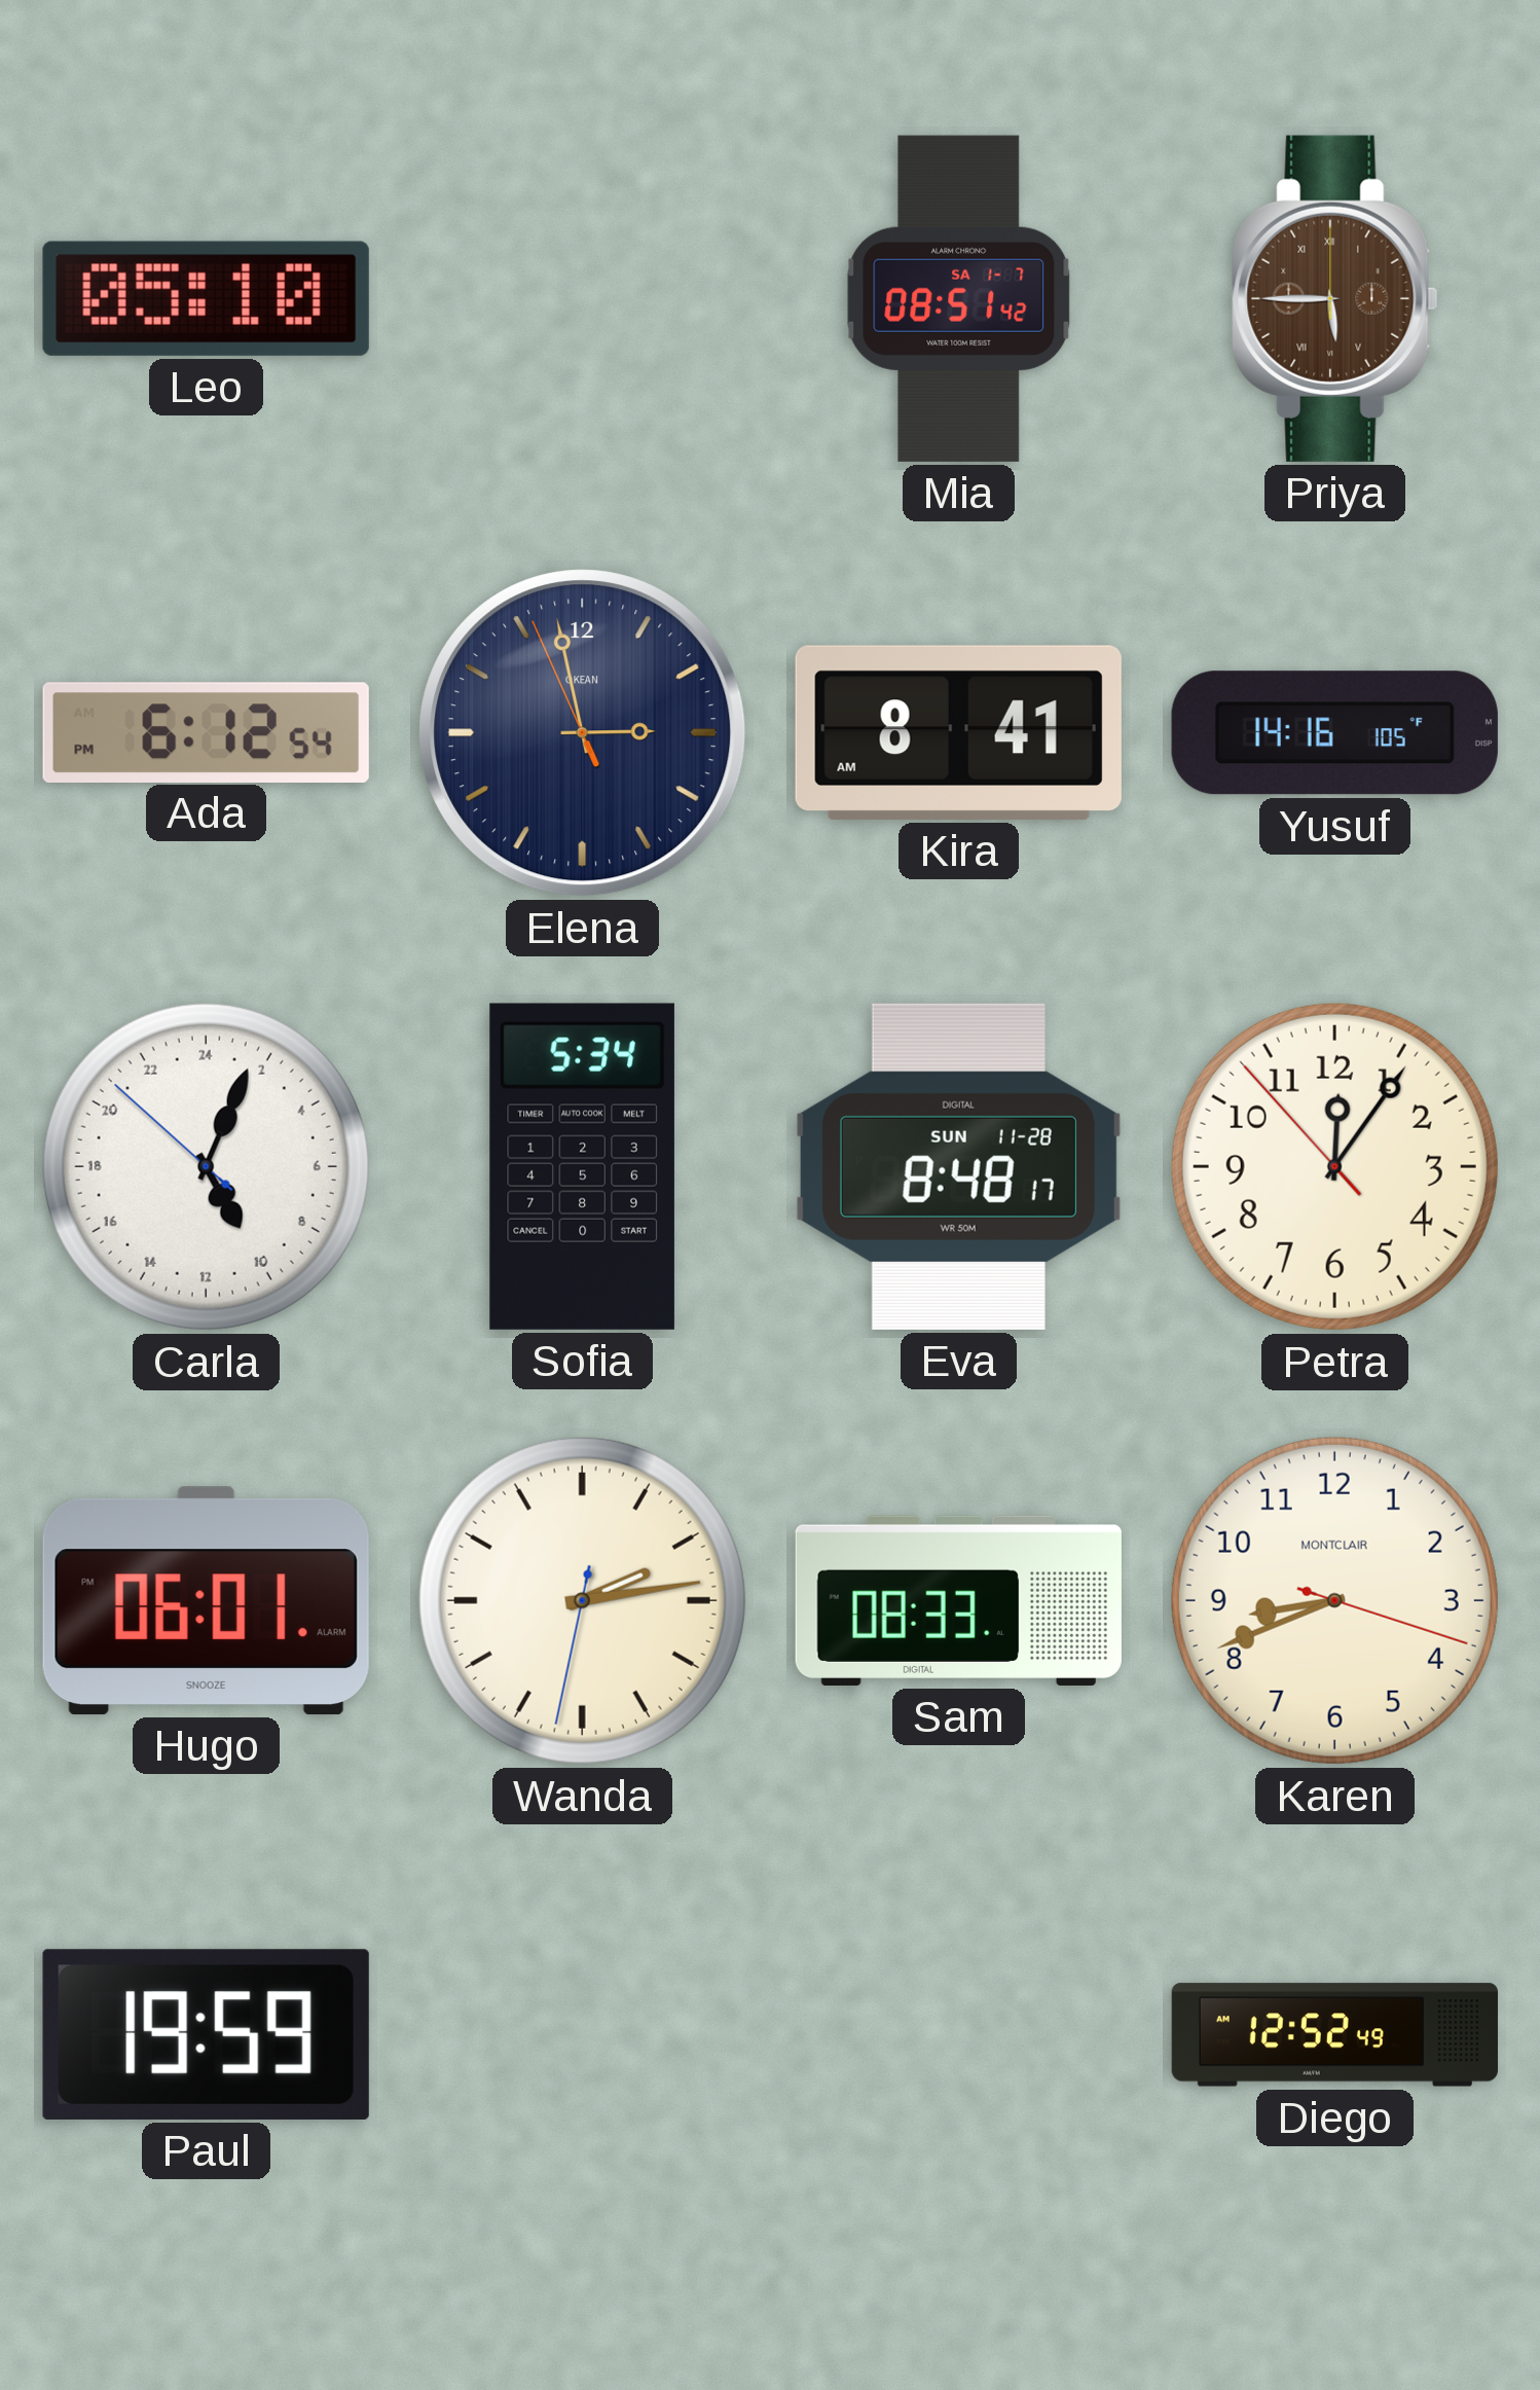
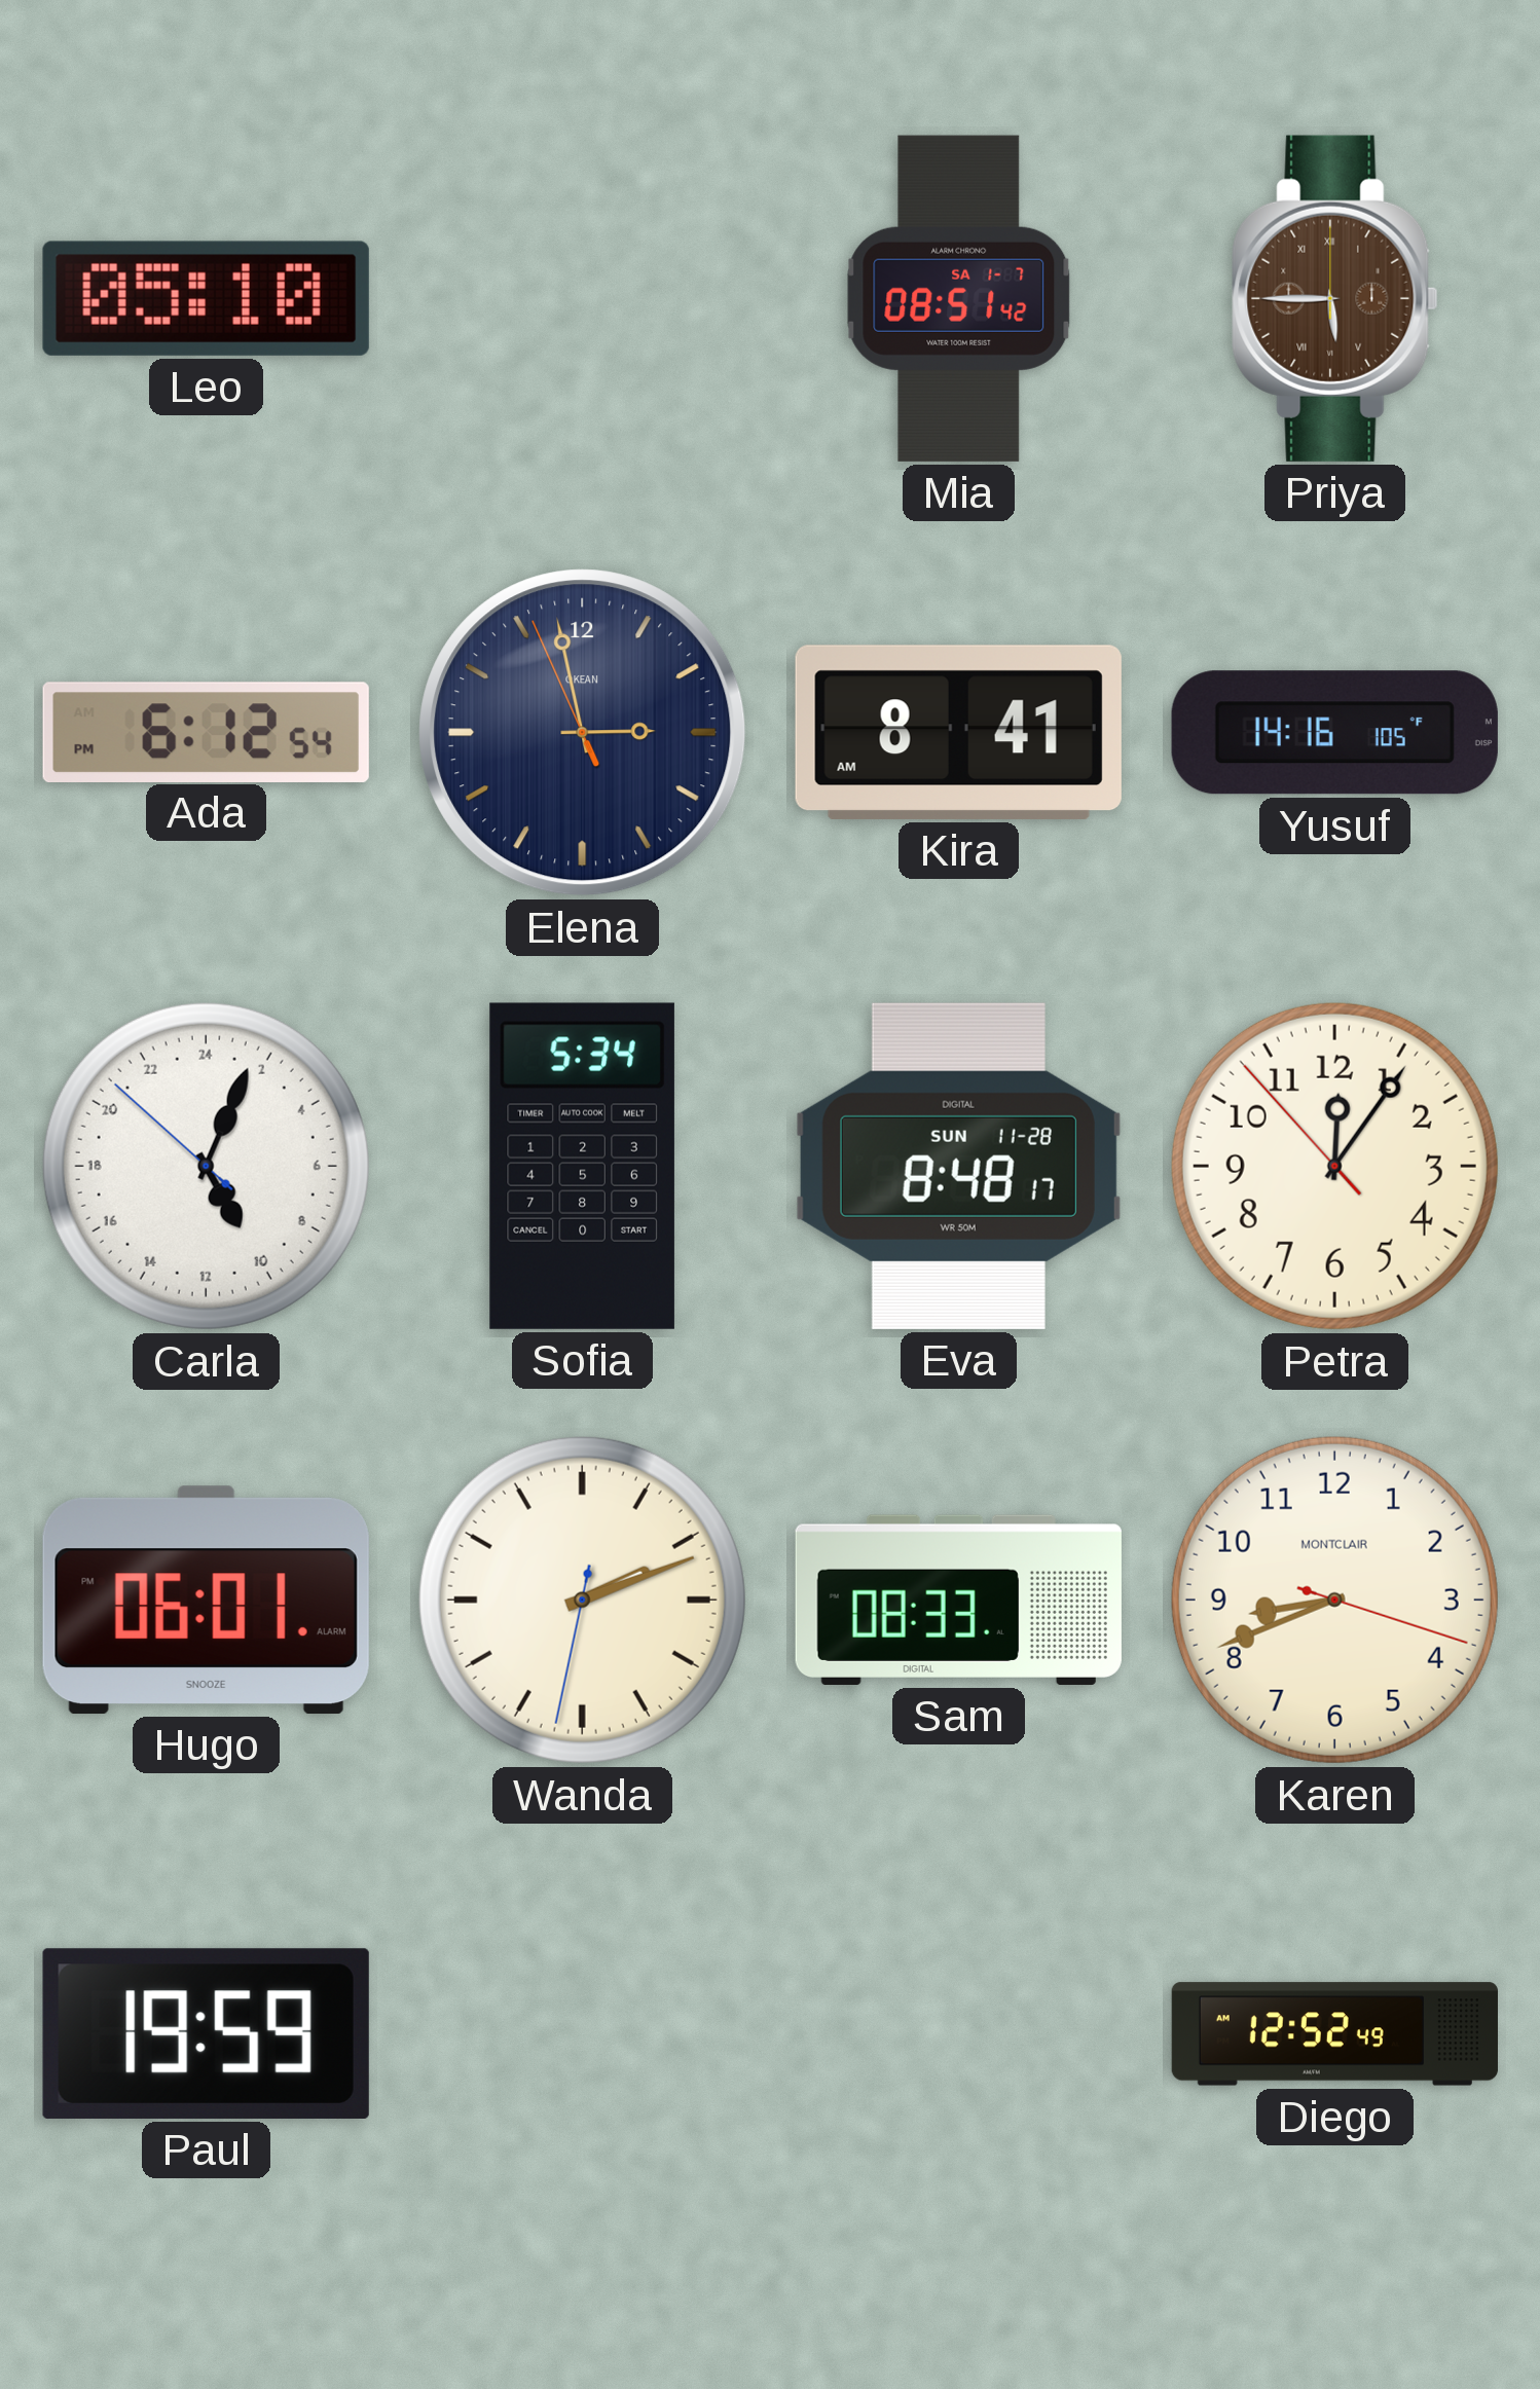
Wanda: 2:13 -> 2:11
